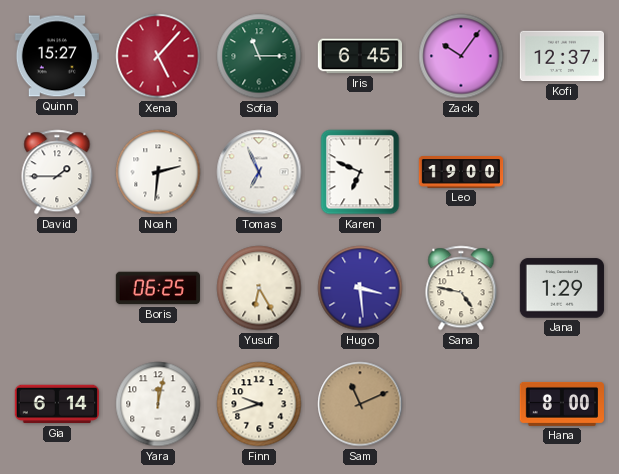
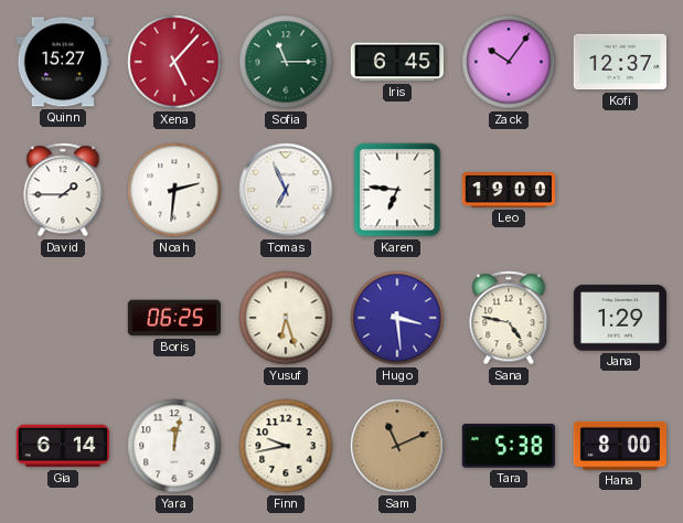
Karen: 6:49 -> 6:46
Yusuf: 6:25 -> 6:27
Finn: 9:42 -> 9:43
Tara: none -> 5:38
